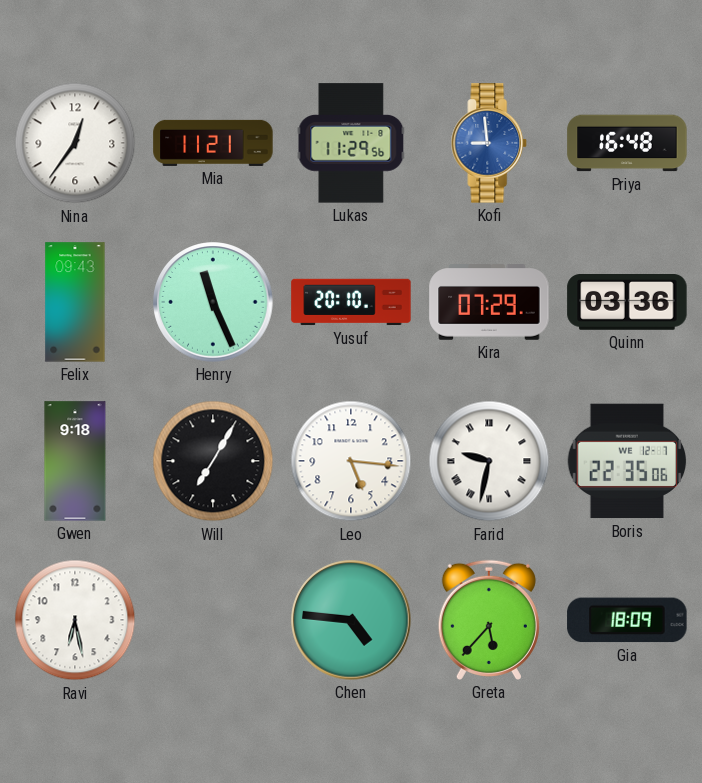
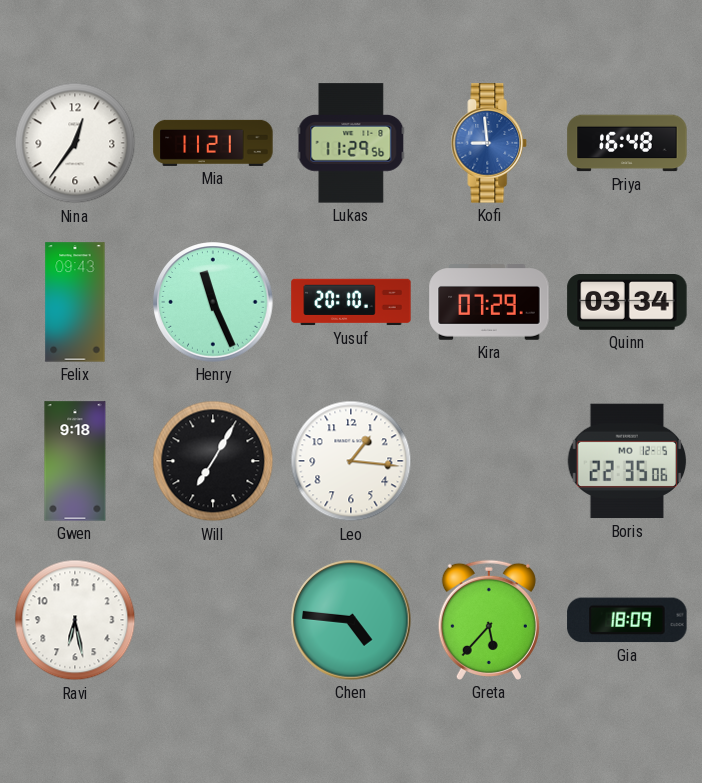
Quinn: 03:36 -> 03:34
Leo: 5:16 -> 1:16
Farid: 9:32 -> none
Boris date: WE 12-7 -> MO 12-5
